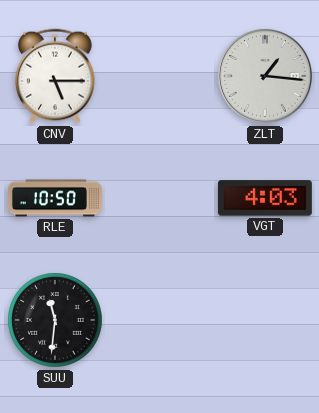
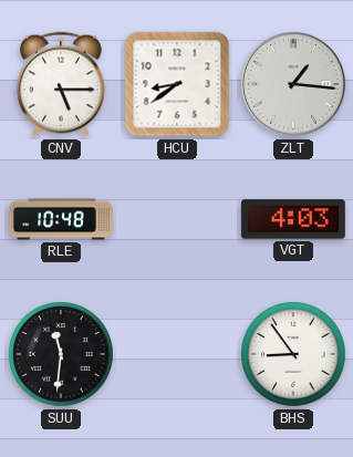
HCU: none -> 8:39
RLE: 10:50 -> 10:48
BHS: none -> 8:54
